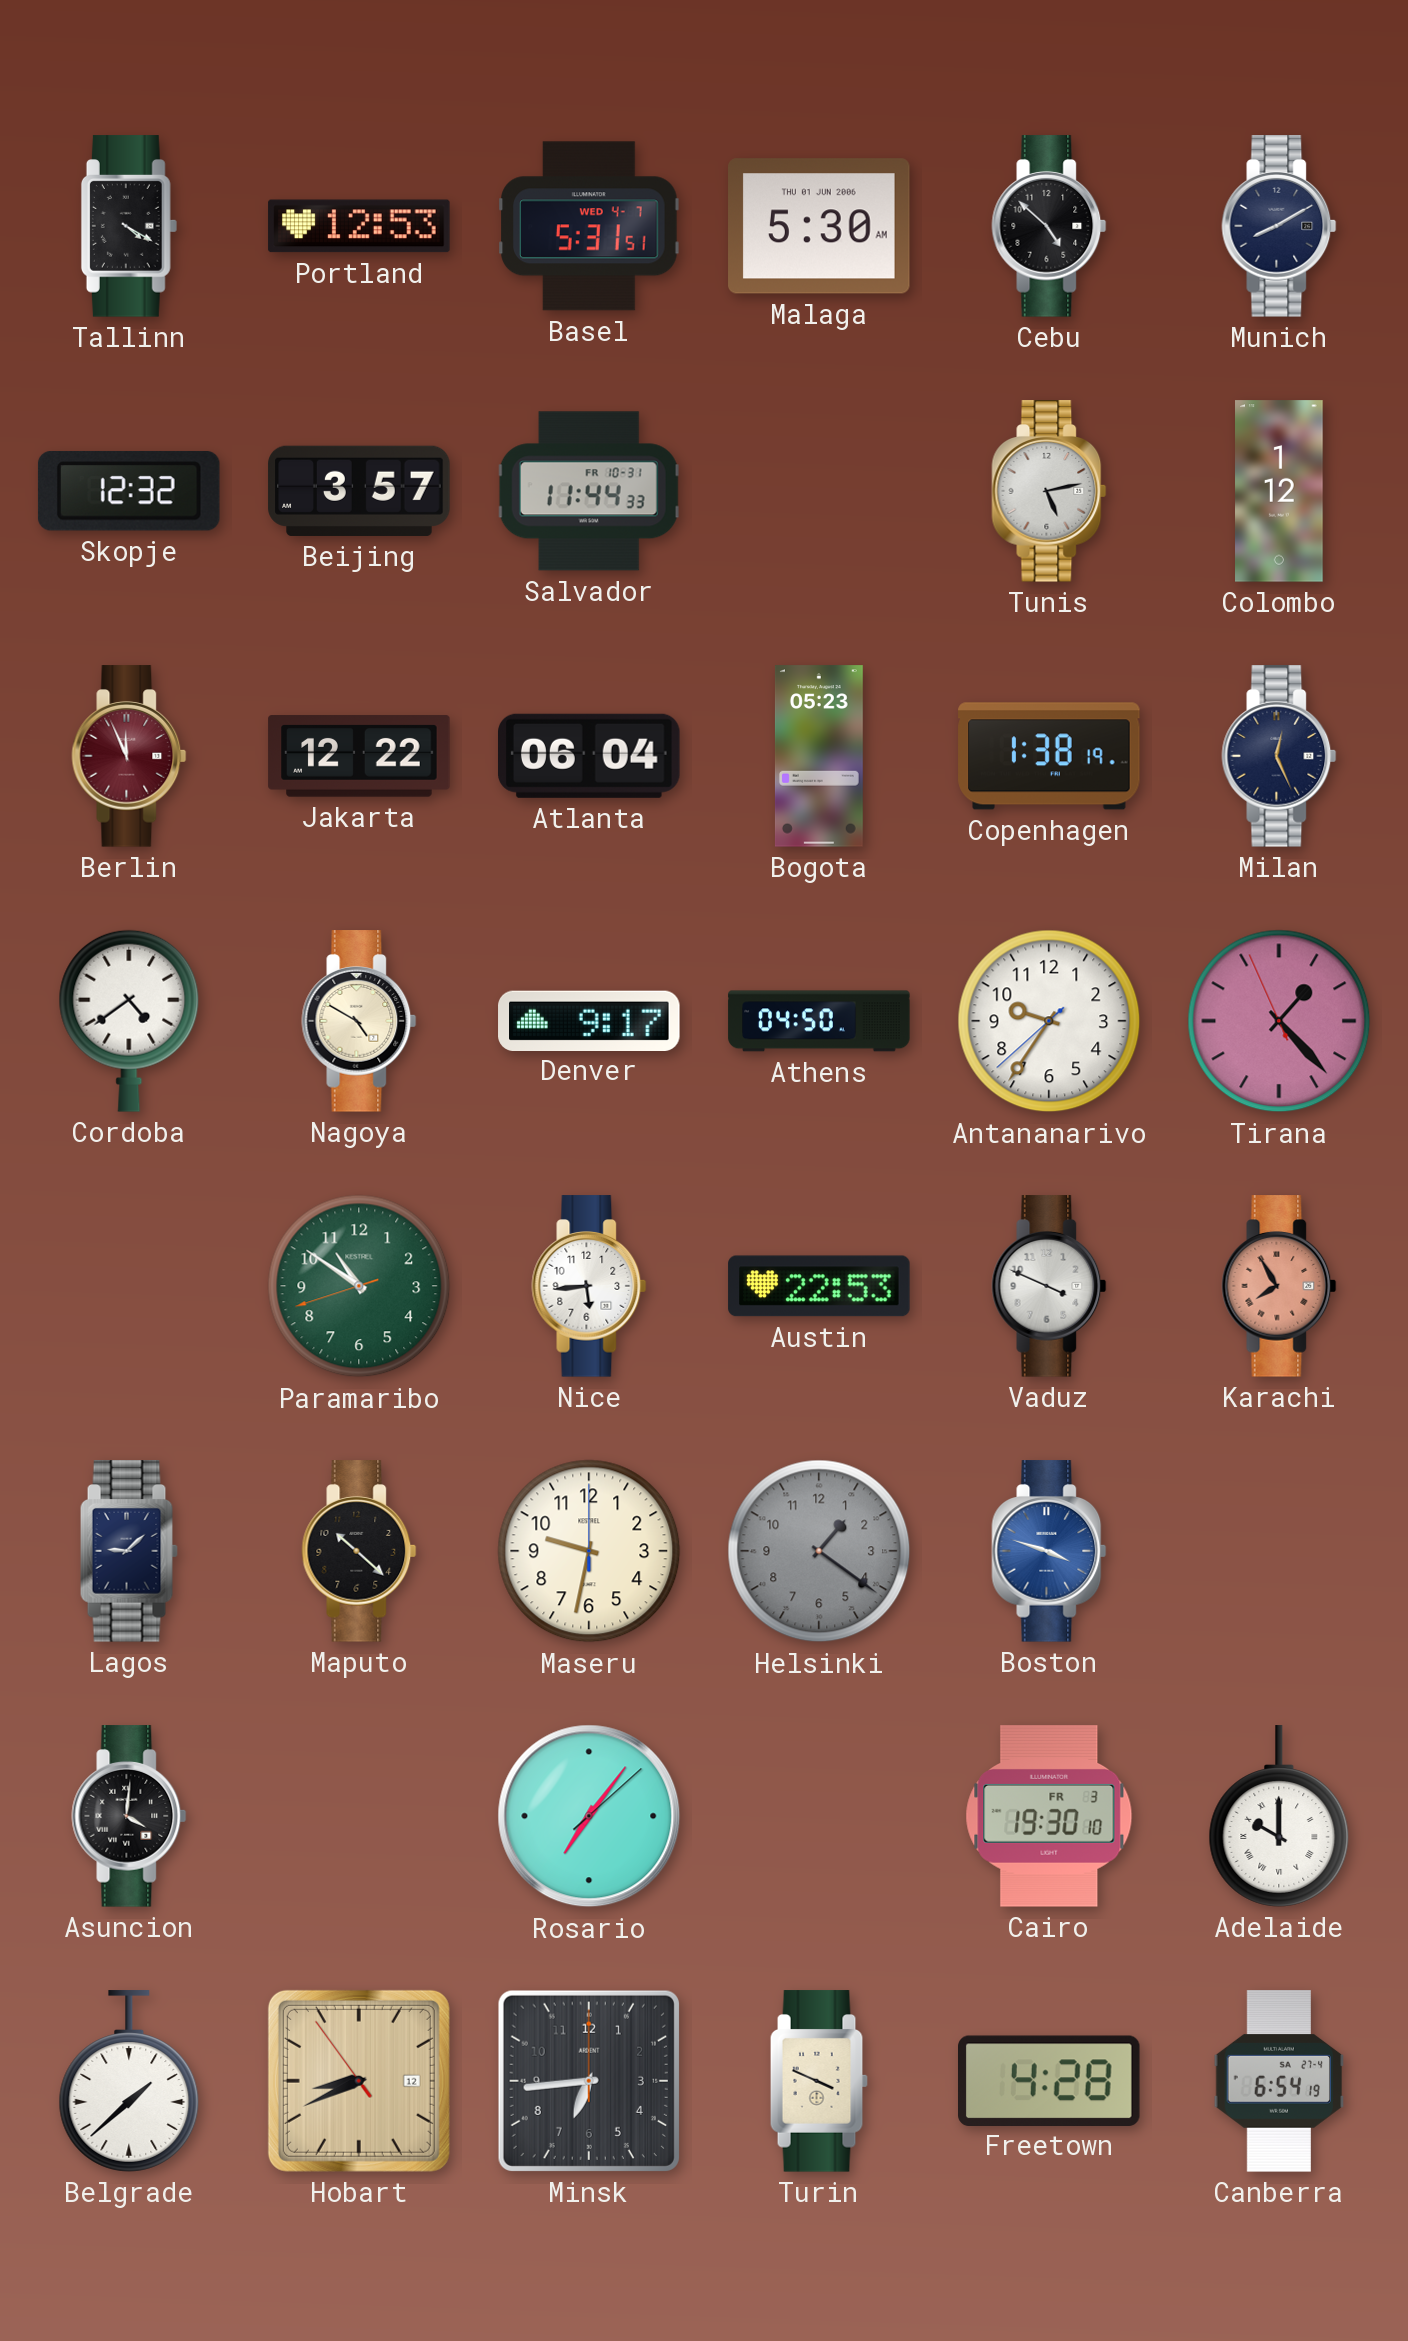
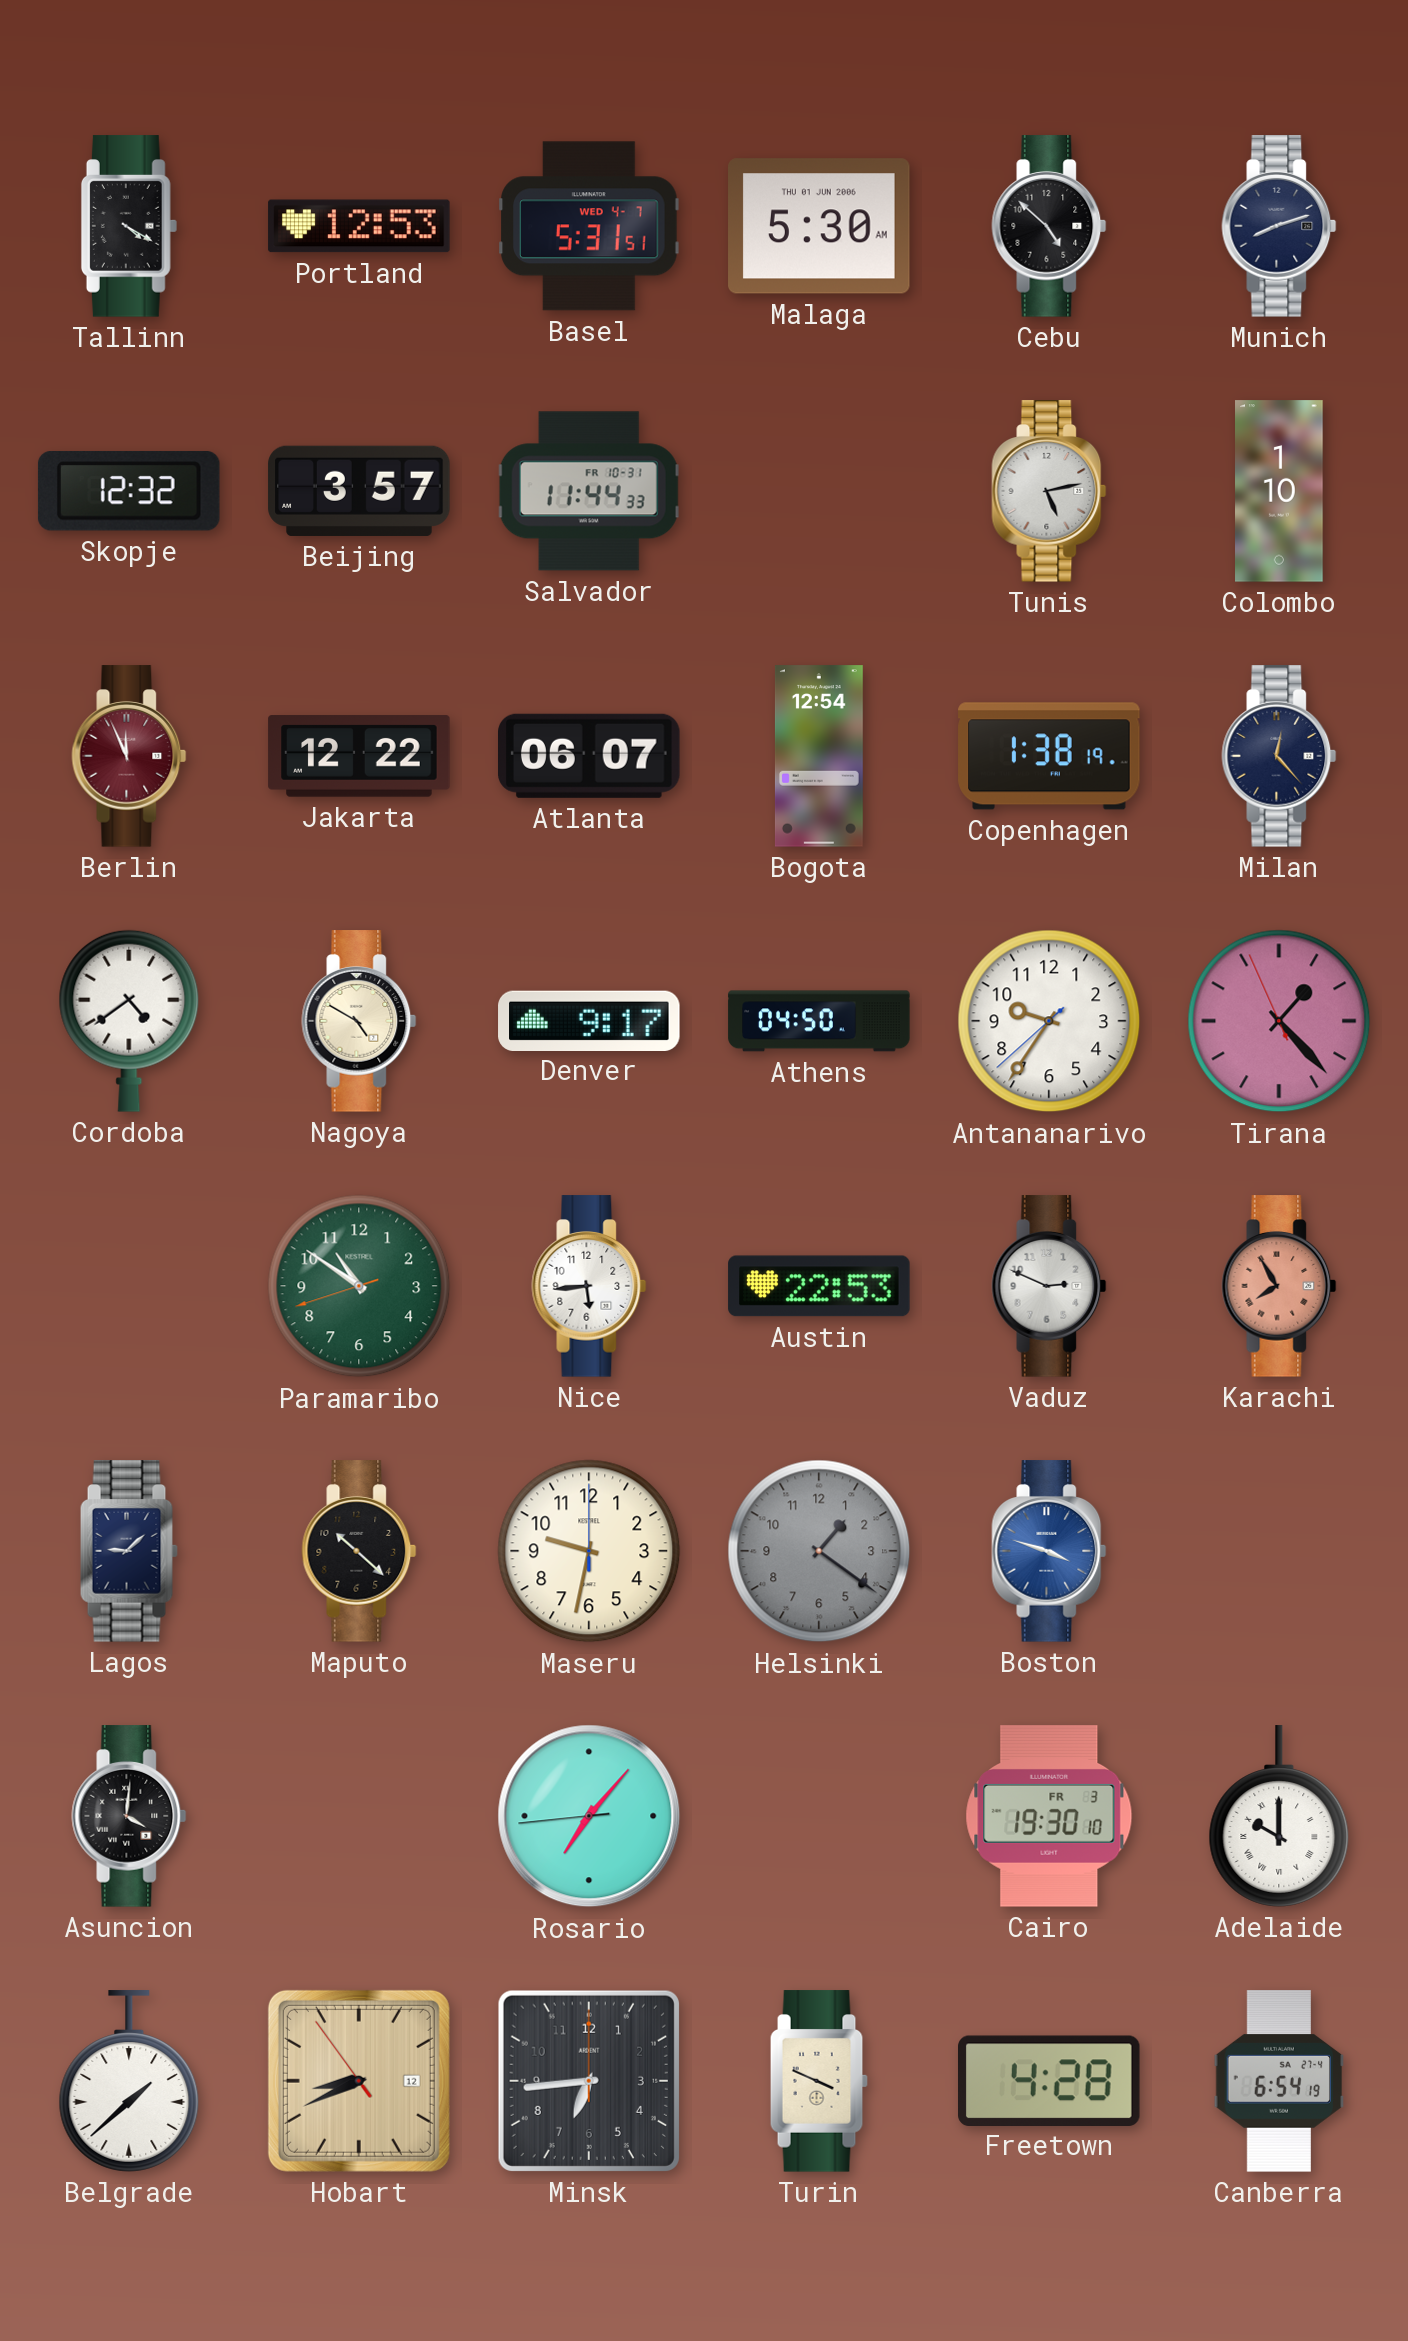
Munich: 8:10 -> 8:12
Colombo: 1:12 -> 1:10
Atlanta: 06:04 -> 06:07
Bogota: 05:23 -> 12:54
Milan: 12:26 -> 12:23
Vaduz: 3:49 -> 2:49
Rosario: 7:06:08 -> 7:06:44
